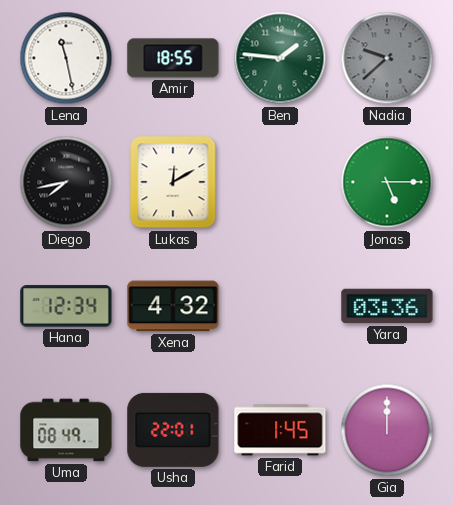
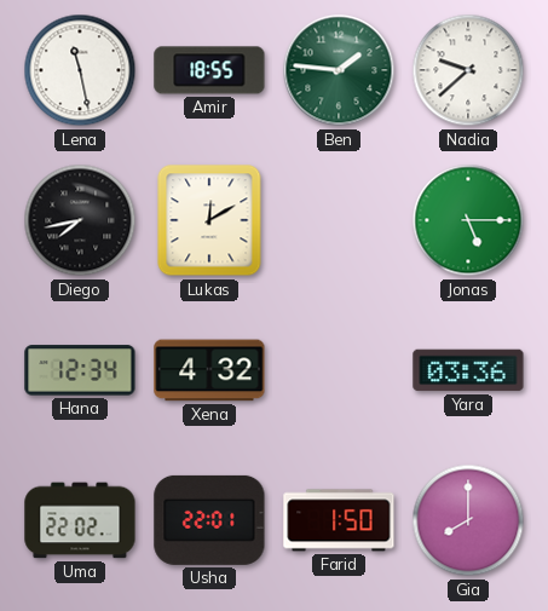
Nadia dial: grey -> white
Uma: 08:49 -> 22:02
Farid: 1:45 -> 1:50
Gia: 12:00 -> 8:00
